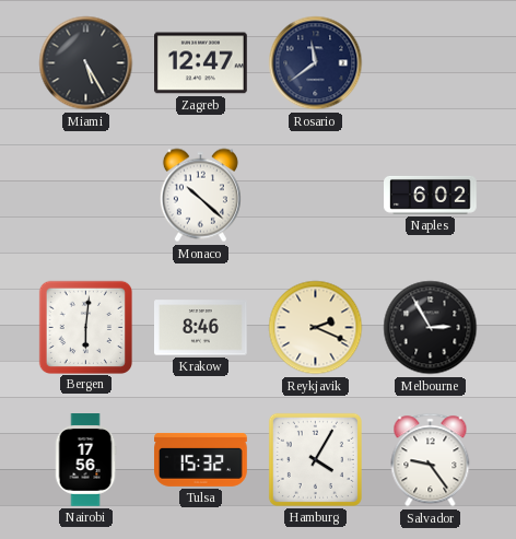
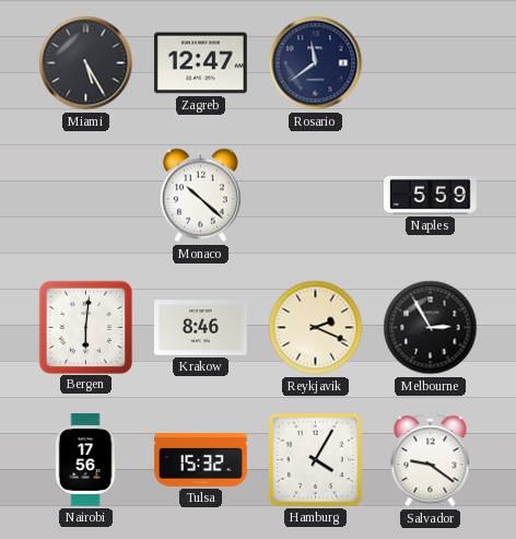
Naples: 6:02 -> 5:59
Salvador: 9:24 -> 9:21
